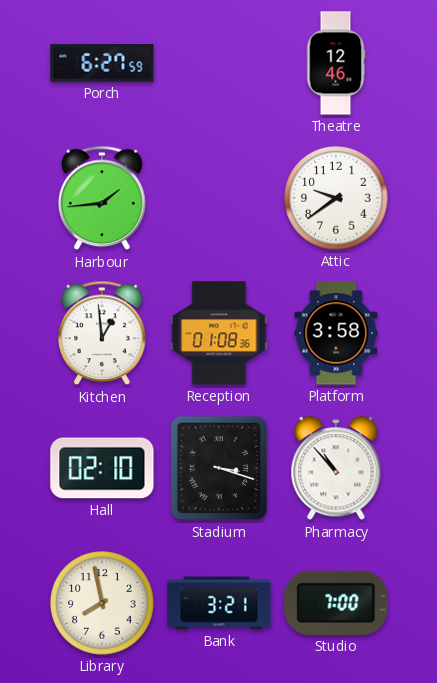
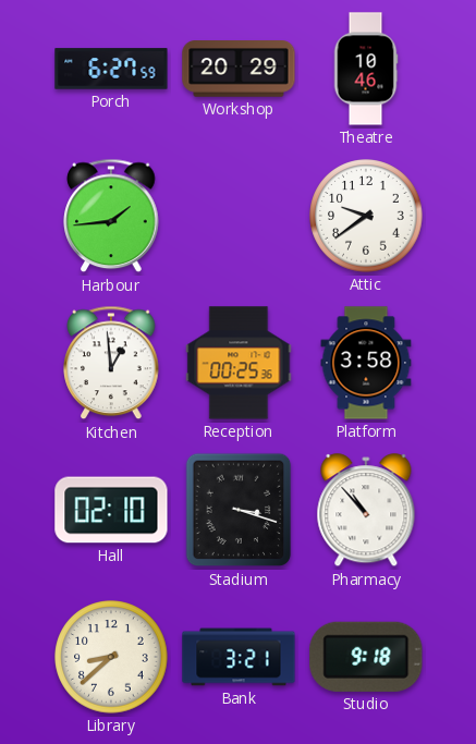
Workshop: none -> 20:29
Theatre: 12:46 -> 10:46
Reception: 01:08 -> 00:25
Library: 7:58 -> 8:38
Studio: 7:00 -> 9:18
